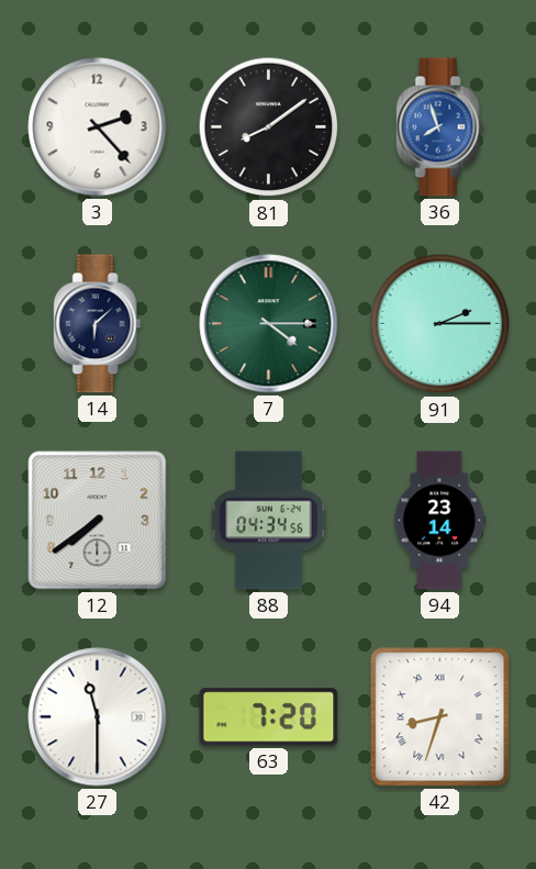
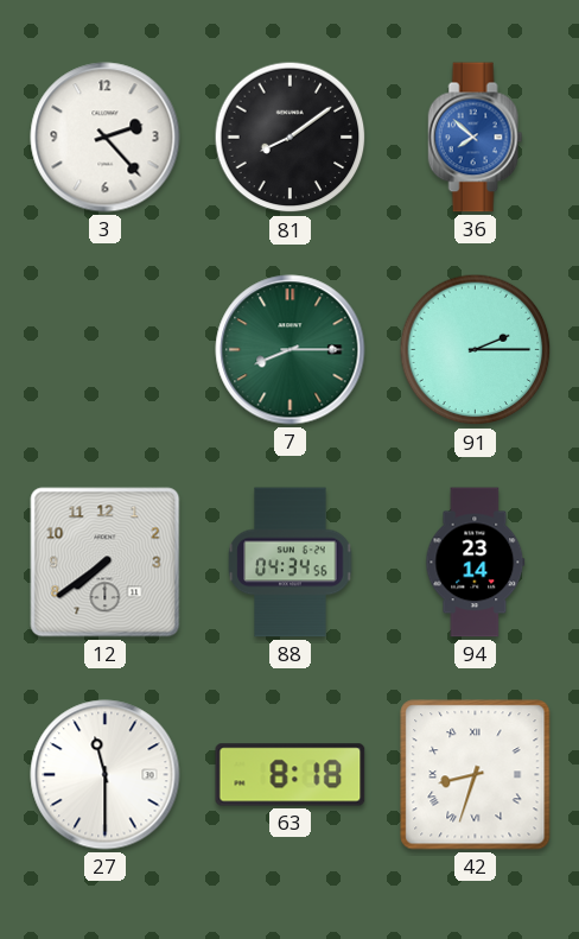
36: 7:57 -> 7:52
14: 6:08 -> none
7: 4:15 -> 8:15
63: 7:20 -> 8:18
